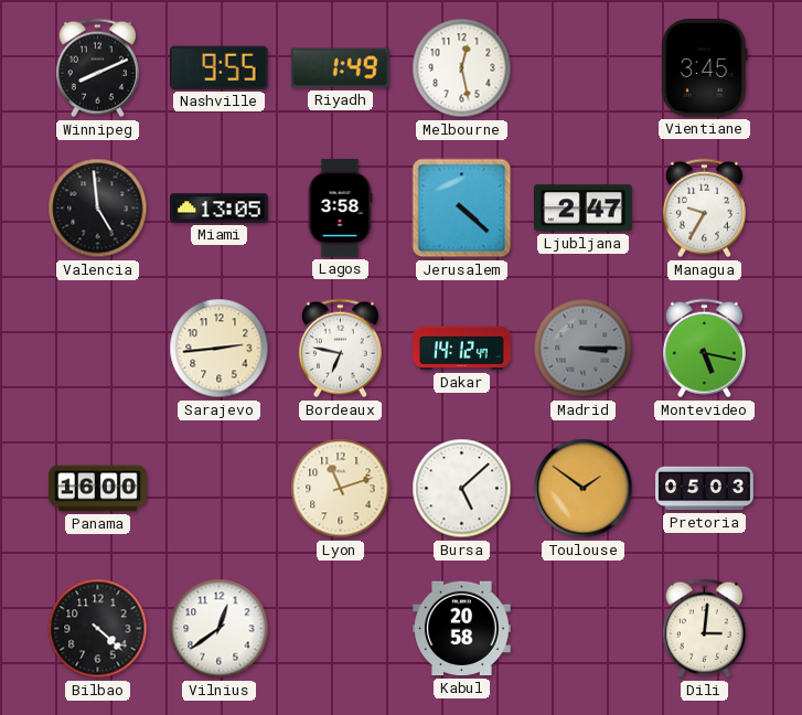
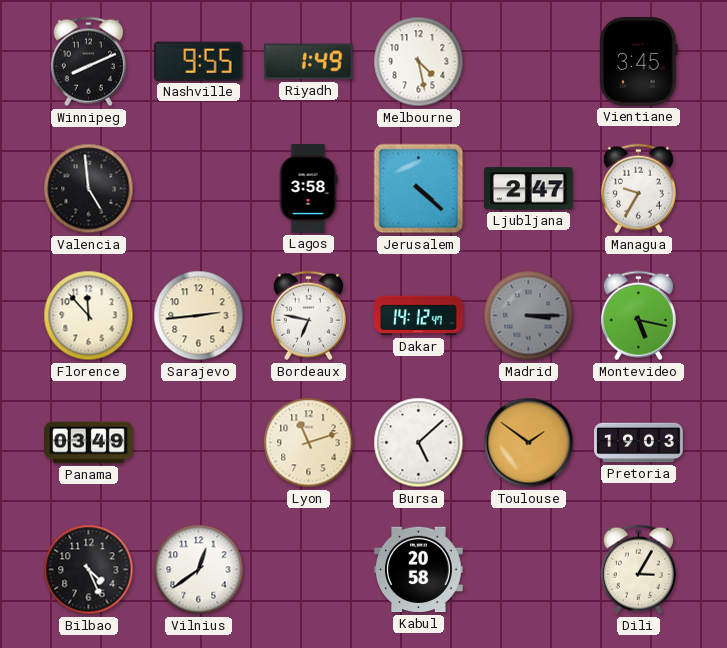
Melbourne: 12:28 -> 4:28
Miami: 13:05 -> none
Florence: none -> 11:53
Panama: 16:00 -> 03:49
Pretoria: 05:03 -> 19:03
Bilbao: 4:22 -> 4:26
Dili: 3:01 -> 3:05
